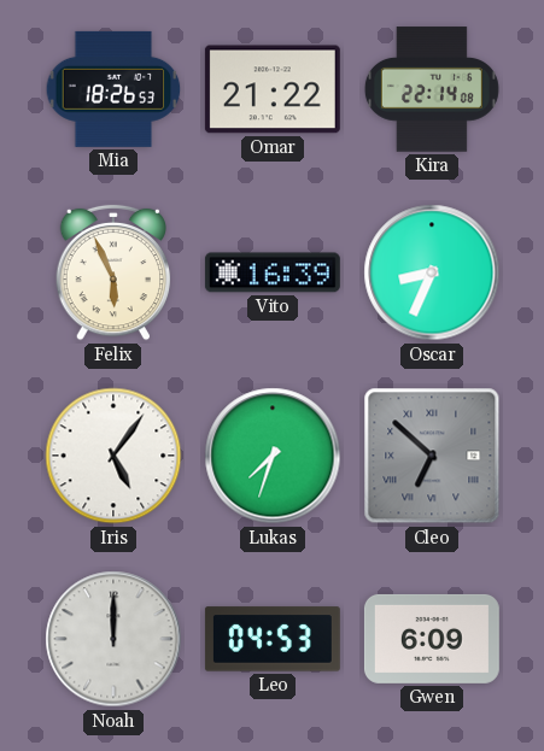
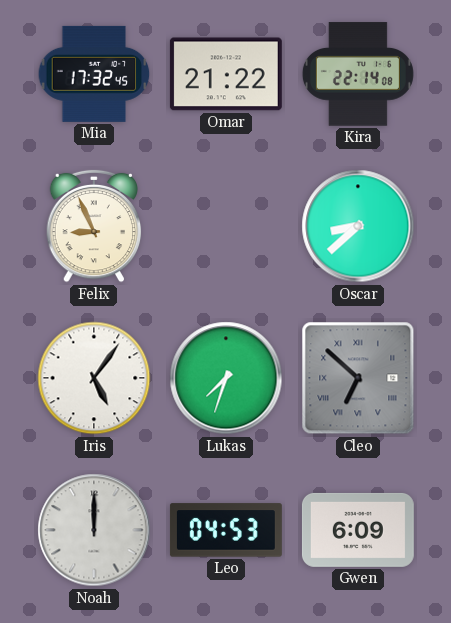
Mia: 18:26 -> 17:32
Felix: 5:56 -> 8:56
Vito: 16:39 -> none
Oscar: 8:34 -> 8:38
